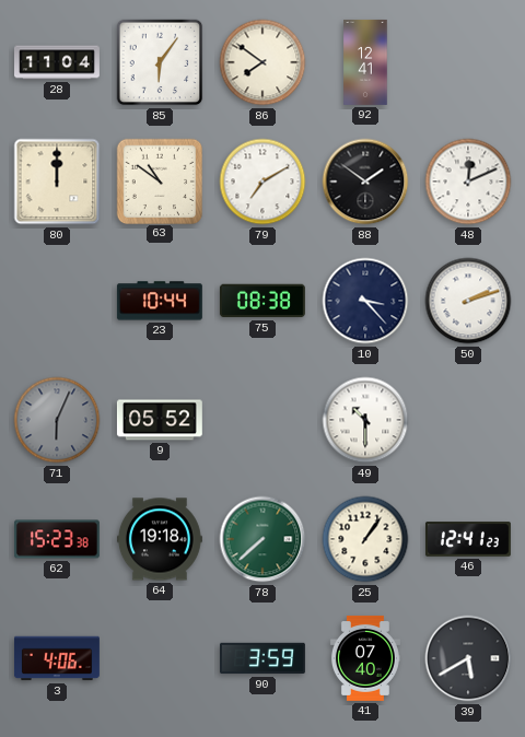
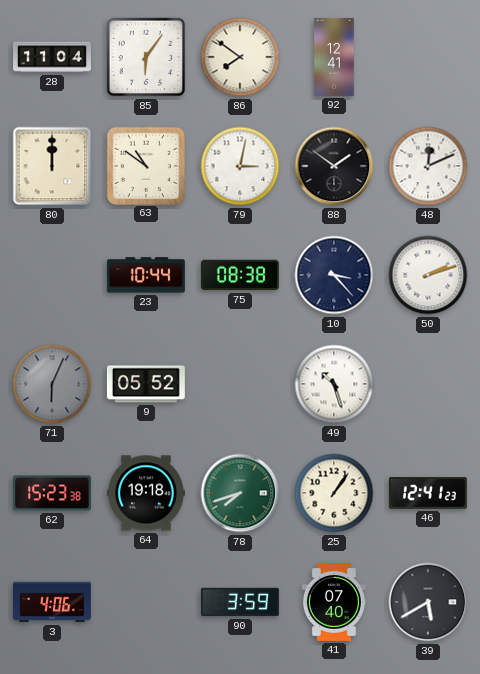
79: 7:10 -> 3:02
49: 10:30 -> 10:27
78: 7:38 -> 7:42
